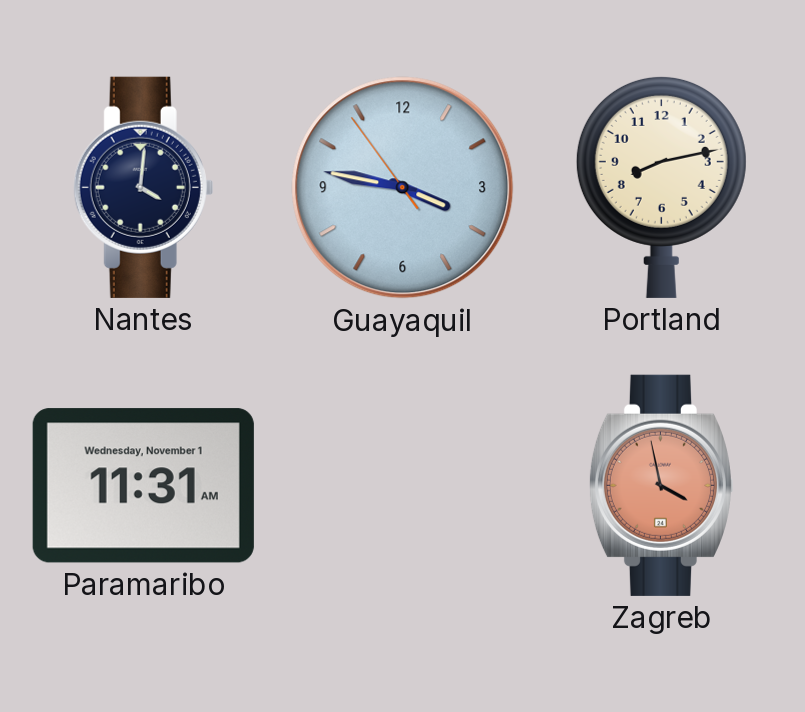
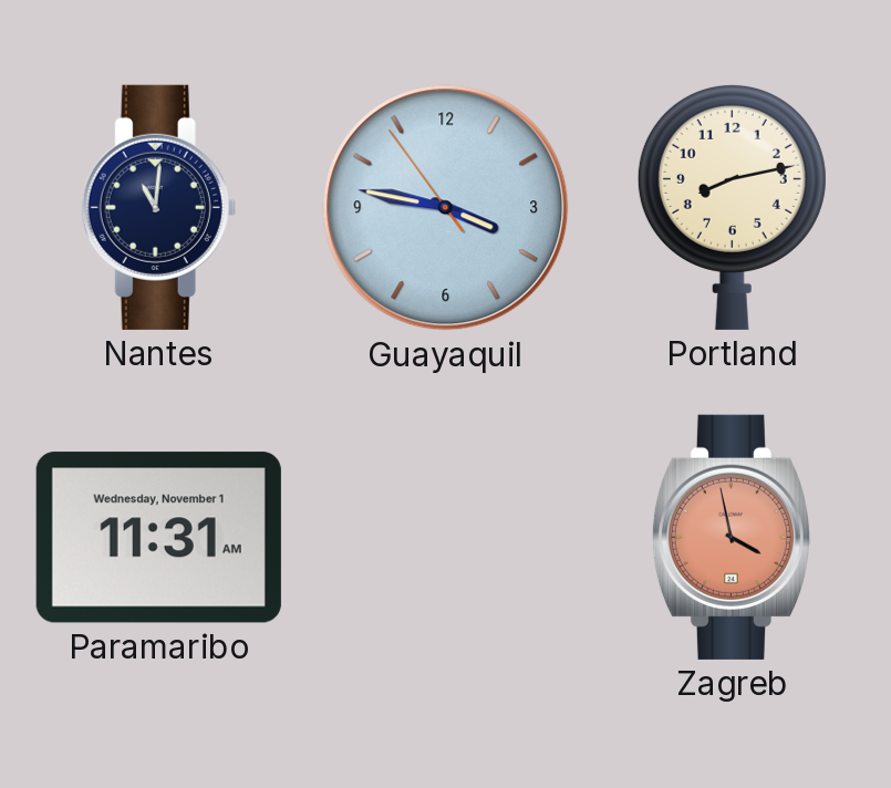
Nantes: 4:01 -> 11:01
